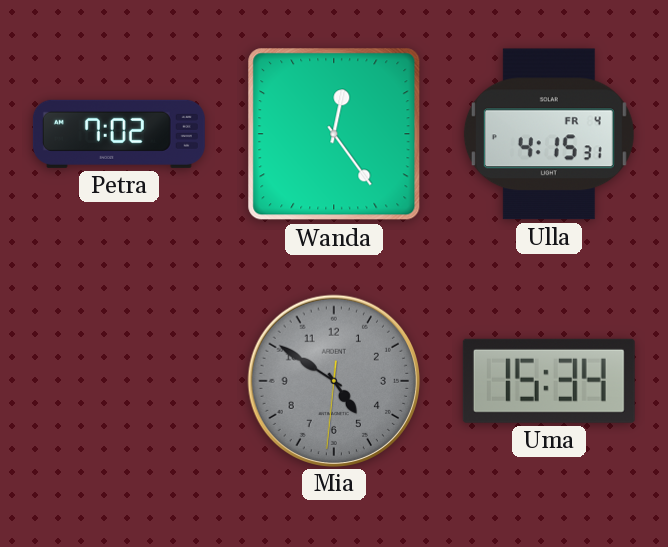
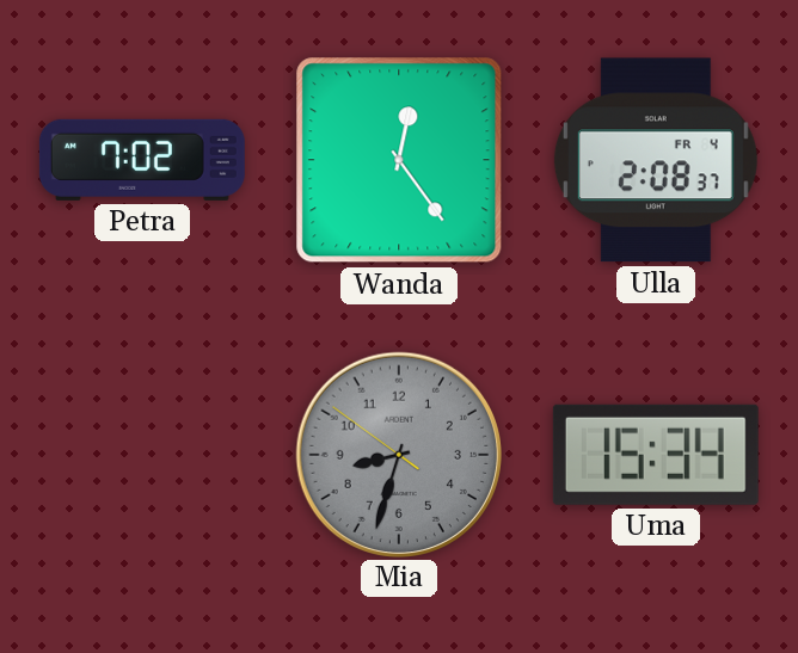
Ulla: 4:15 -> 2:08
Mia: 4:50 -> 8:32
